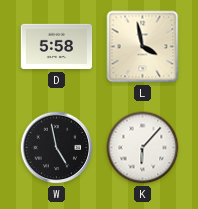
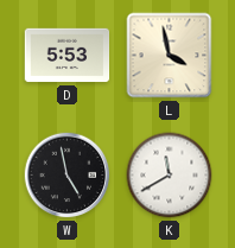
D: 5:58 -> 5:53
K: 6:07 -> 11:40
